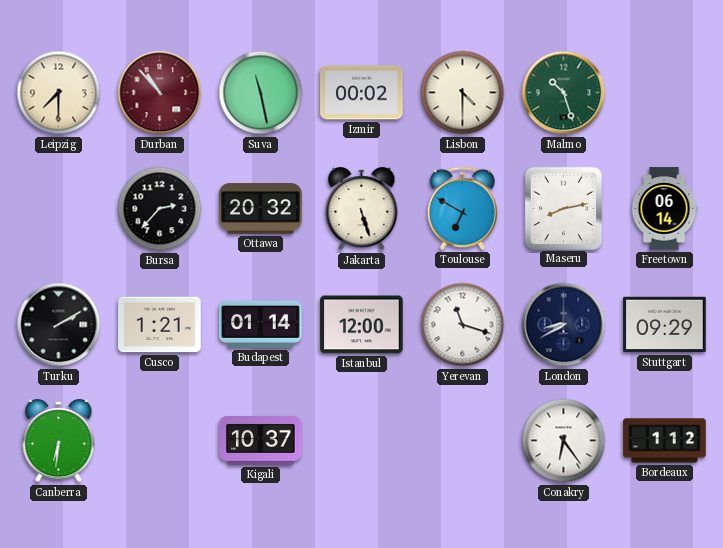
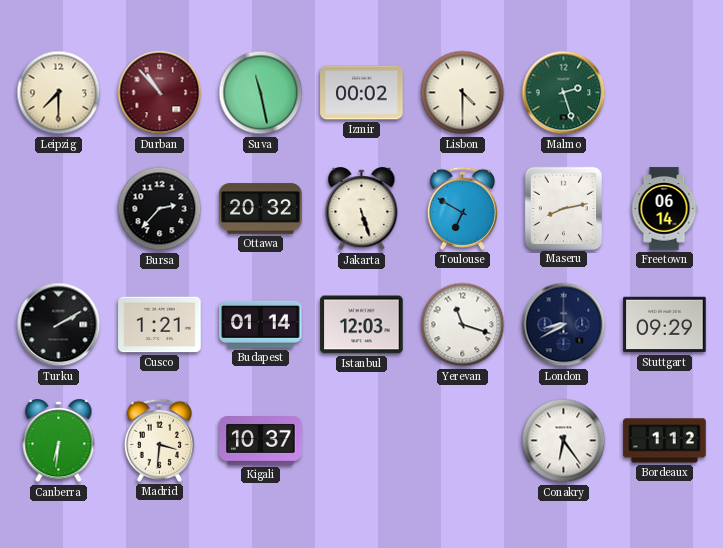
Malmo: 10:27 -> 2:27
Istanbul: 12:00 -> 12:03
Madrid: none -> 3:31
